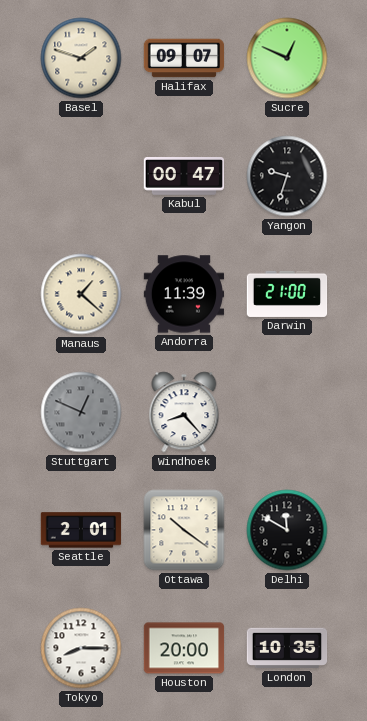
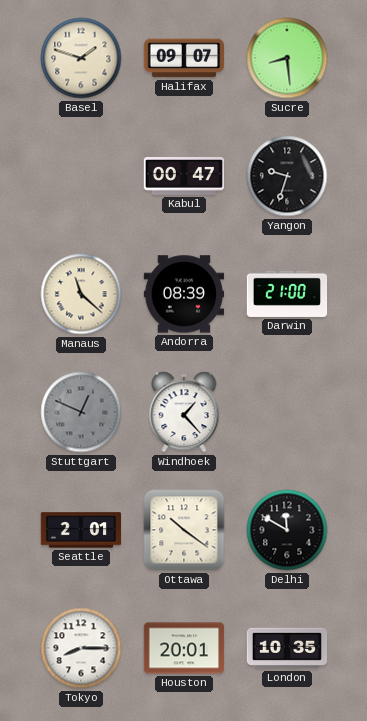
Sucre: 12:49 -> 8:29
Manaus: 1:22 -> 11:22
Andorra: 11:39 -> 08:39
Windhoek: 8:23 -> 1:23
Houston: 20:00 -> 20:01
